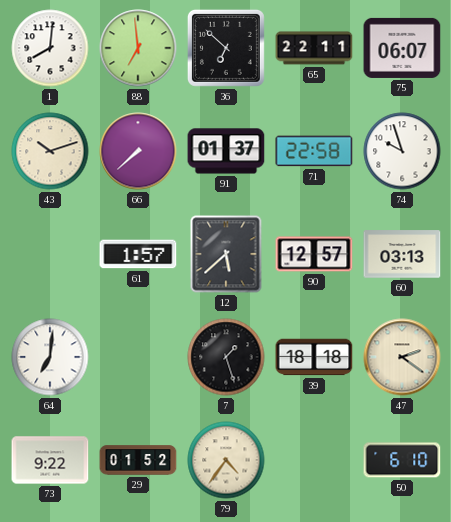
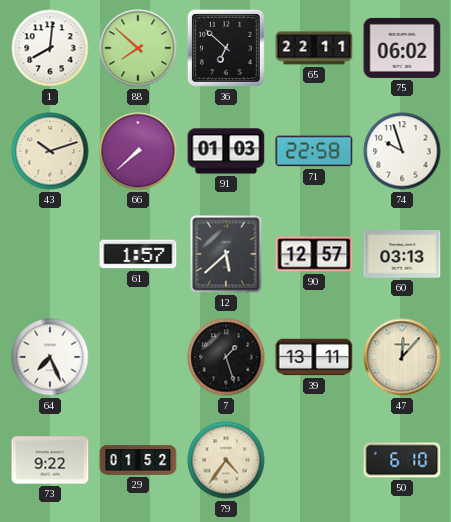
88: 6:59 -> 7:52
75: 06:07 -> 06:02
91: 01:37 -> 01:03
64: 7:01 -> 7:26
39: 18:18 -> 13:11
47: 2:21 -> 12:07
